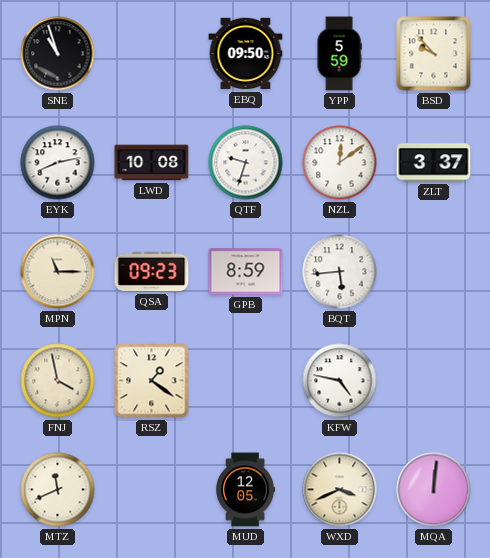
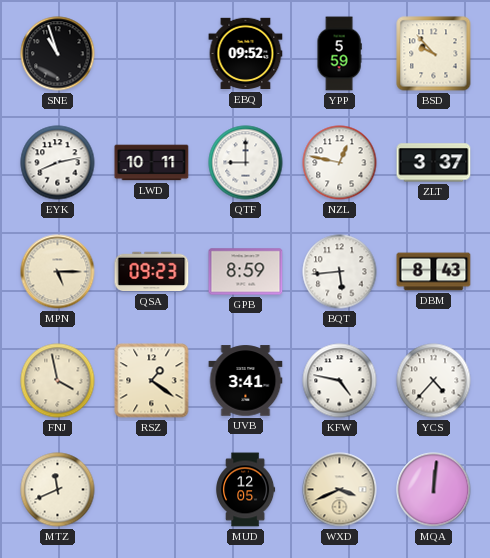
EBQ: 09:50 -> 09:52
LWD: 10:08 -> 10:11
QTF: 9:33 -> 9:00
NZL: 12:09 -> 12:47
MPN: 11:15 -> 5:15
DBM: none -> 8:43
UVB: none -> 3:41
YCS: none -> 4:37
